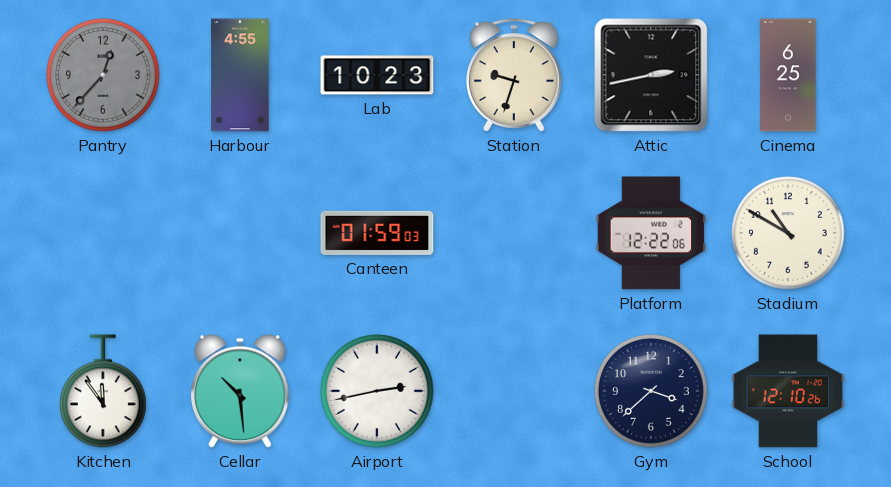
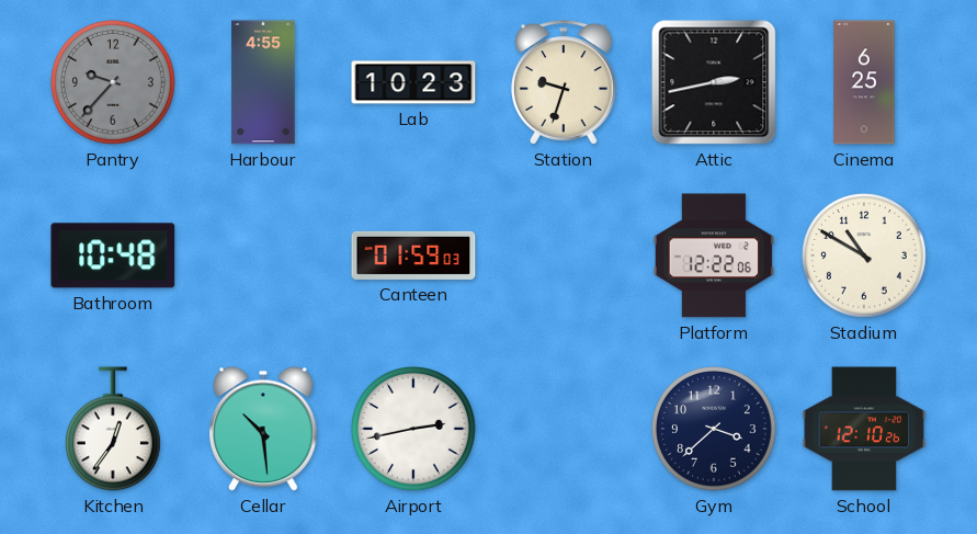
Pantry: 12:37 -> 9:37
Bathroom: none -> 10:48
Kitchen: 11:54 -> 12:36
